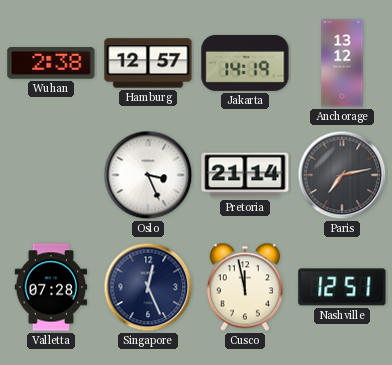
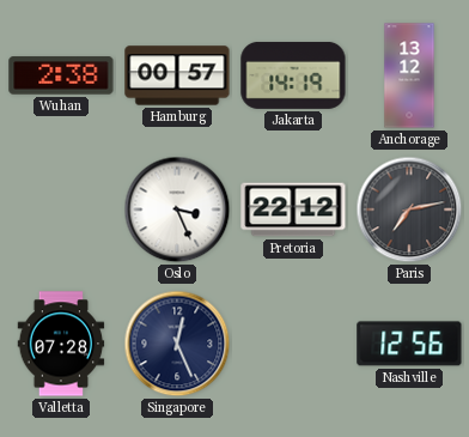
Hamburg: 12:57 -> 00:57
Pretoria: 21:14 -> 22:12
Cusco: 11:58 -> none
Nashville: 12:51 -> 12:56
